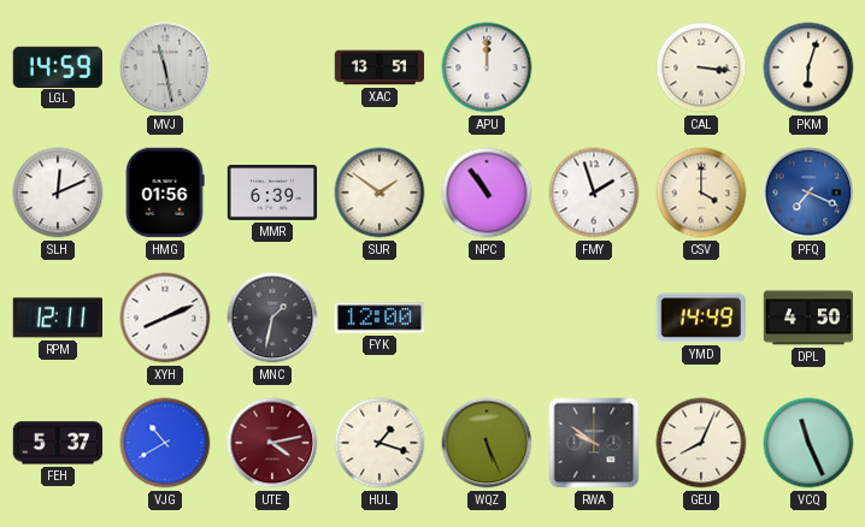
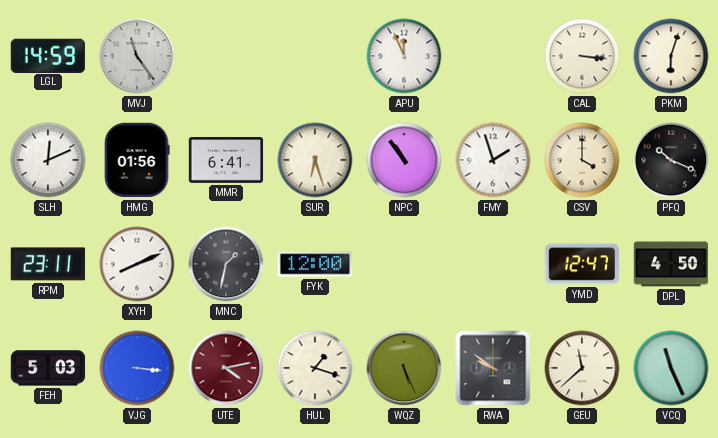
MVJ: 11:28 -> 11:24
XAC: 13:51 -> none
APU: 12:00 -> 11:56
MMR: 6:39 -> 6:41
SUR: 1:51 -> 6:27
PFQ: 7:19 -> 10:19
PFQ dial: blue -> black
RPM: 12:11 -> 23:11
YMD: 14:49 -> 12:47
FEH: 5:37 -> 5:03
VJG: 10:40 -> 3:16
GEU: 8:04 -> 11:38
